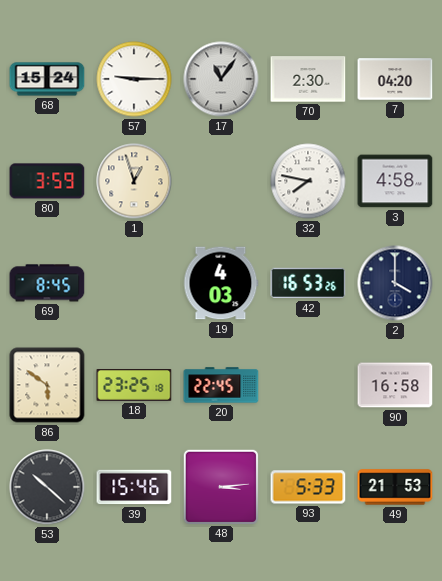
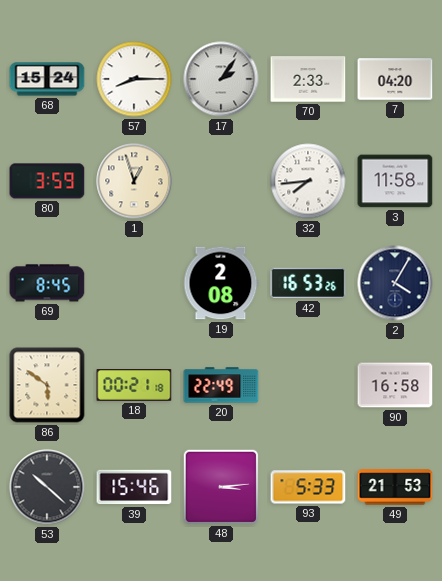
57: 9:15 -> 8:15
17: 11:06 -> 2:06
70: 2:30 -> 2:33
32: 7:47 -> 7:44
3: 4:58 -> 11:58
19: 4:03 -> 2:08
2: 4:00 -> 4:05
18: 23:25 -> 00:21
20: 22:45 -> 22:49
